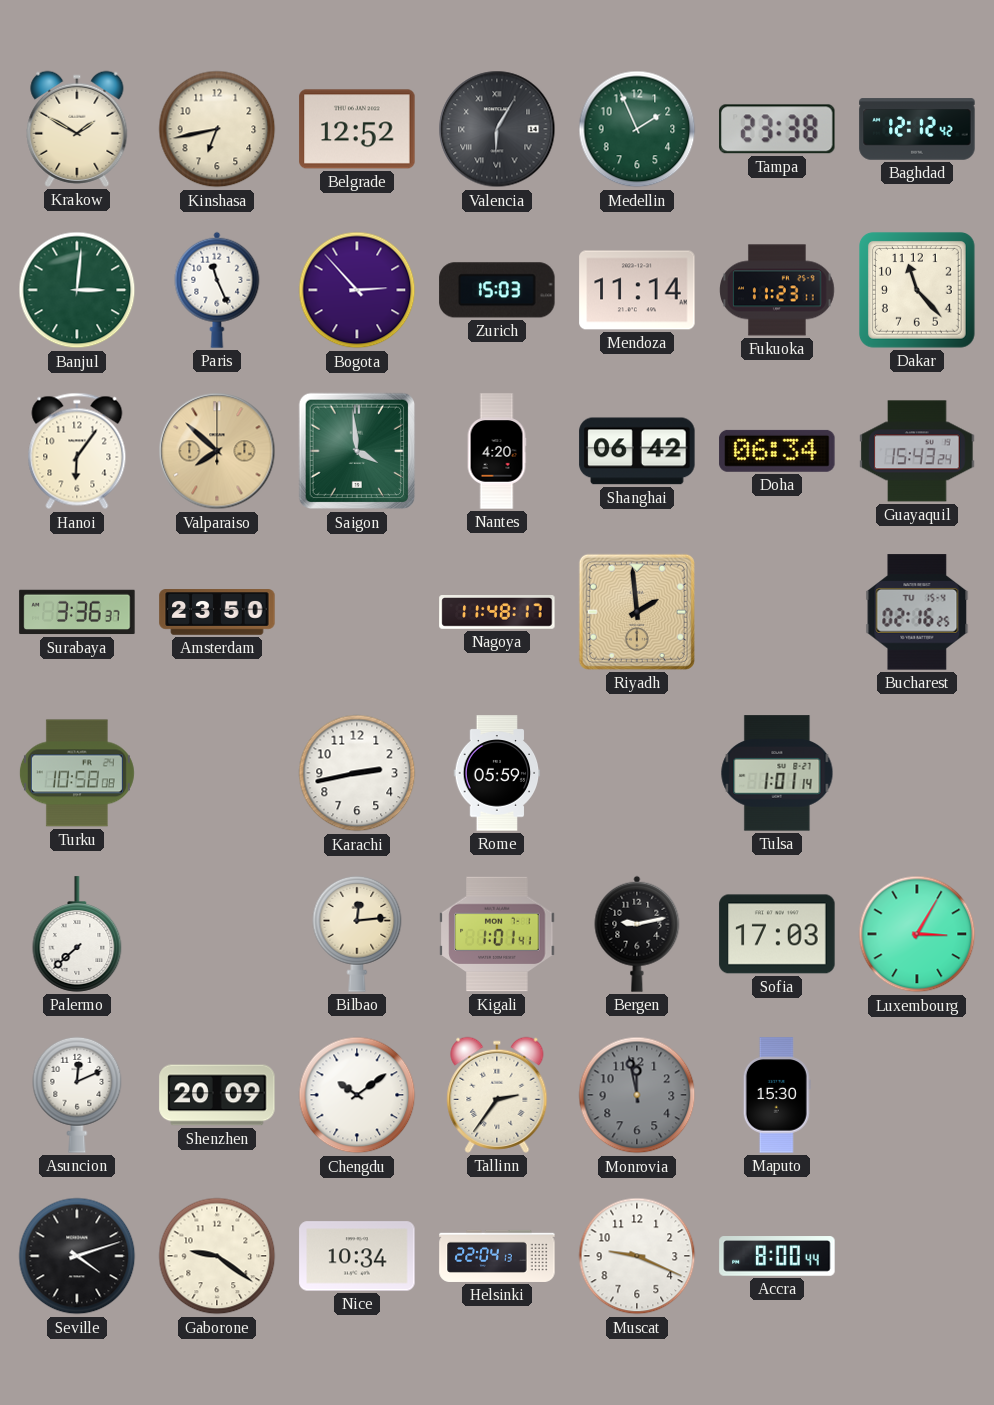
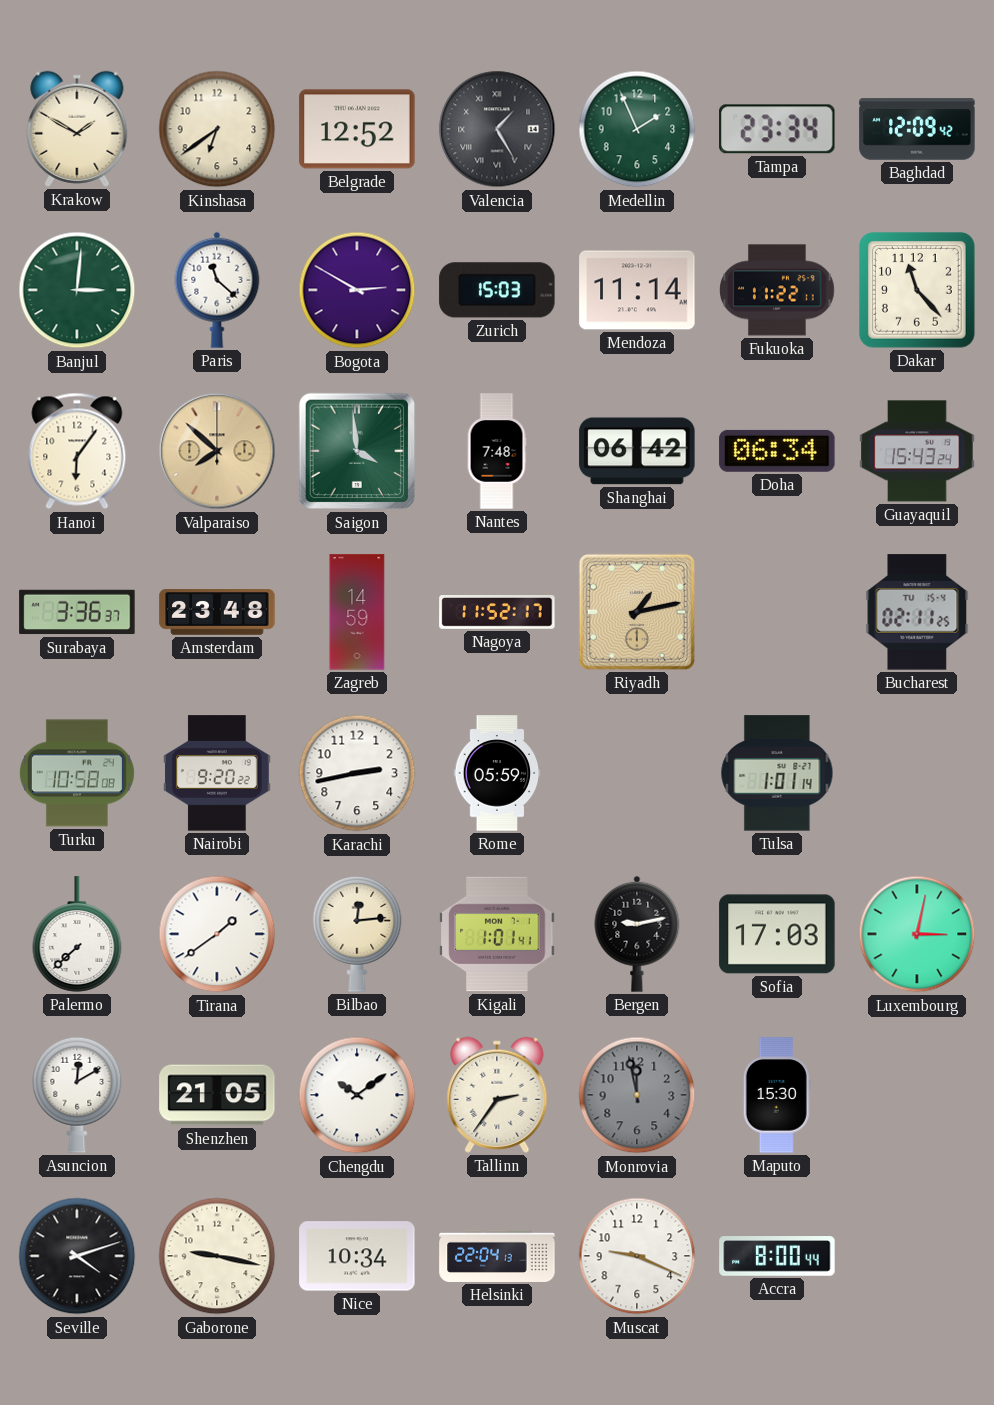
Kinshasa: 6:43 -> 6:39
Valencia: 6:05 -> 1:25
Tampa: 23:38 -> 23:34
Baghdad: 12:12 -> 12:09
Paris: 11:26 -> 11:22
Bogota: 2:53 -> 2:50
Fukuoka: 11:23 -> 11:22
Nantes: 4:20 -> 7:48
Amsterdam: 23:50 -> 23:48
Zagreb: none -> 14:59
Nagoya: 11:48 -> 11:52
Riyadh: 1:59 -> 1:13
Bucharest: 02:16 -> 02:11
Nairobi: none -> 9:20
Tirana: none -> 1:39
Luxembourg: 3:05 -> 3:02
Asuncion: 12:11 -> 12:10
Shenzhen: 20:09 -> 21:05
Gaborone: 9:21 -> 9:17
